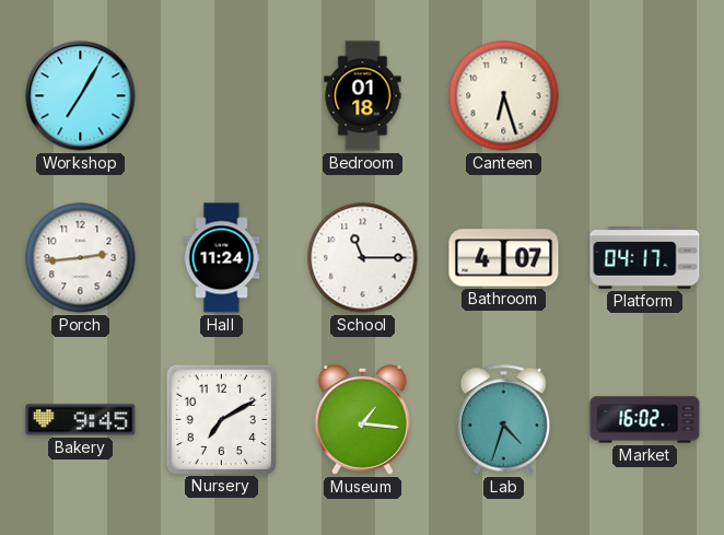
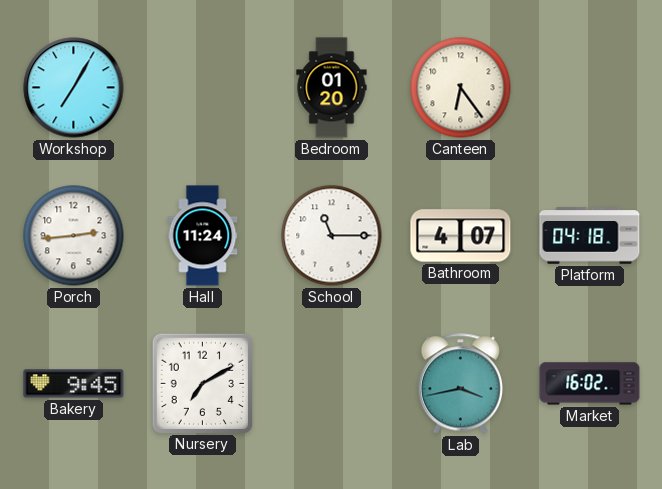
Bedroom: 01:18 -> 01:20
Canteen: 6:27 -> 6:24
Platform: 04:17 -> 04:18
Museum: 1:16 -> none
Lab: 4:33 -> 3:43
